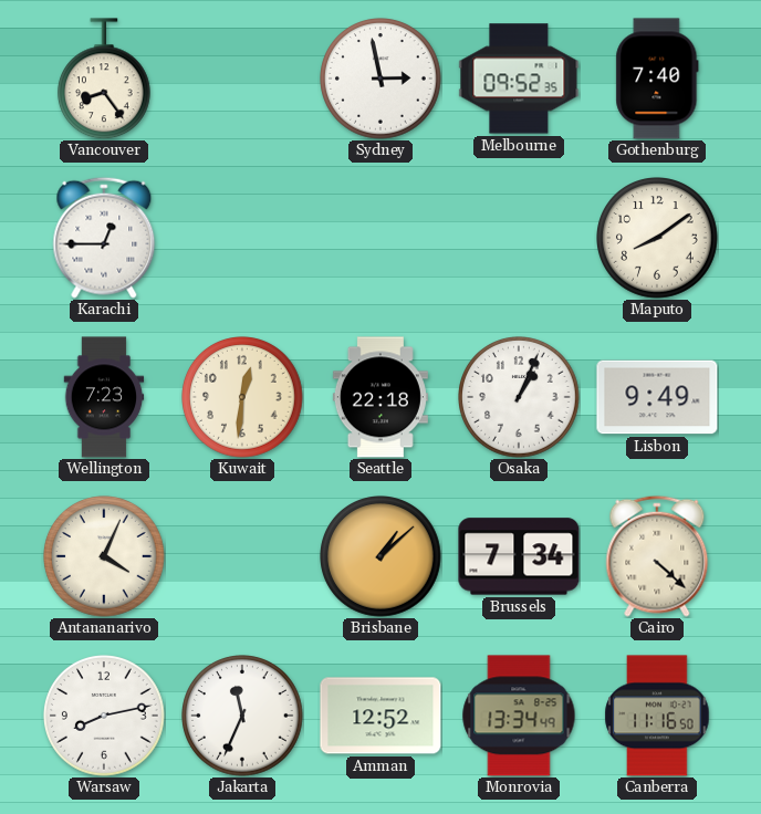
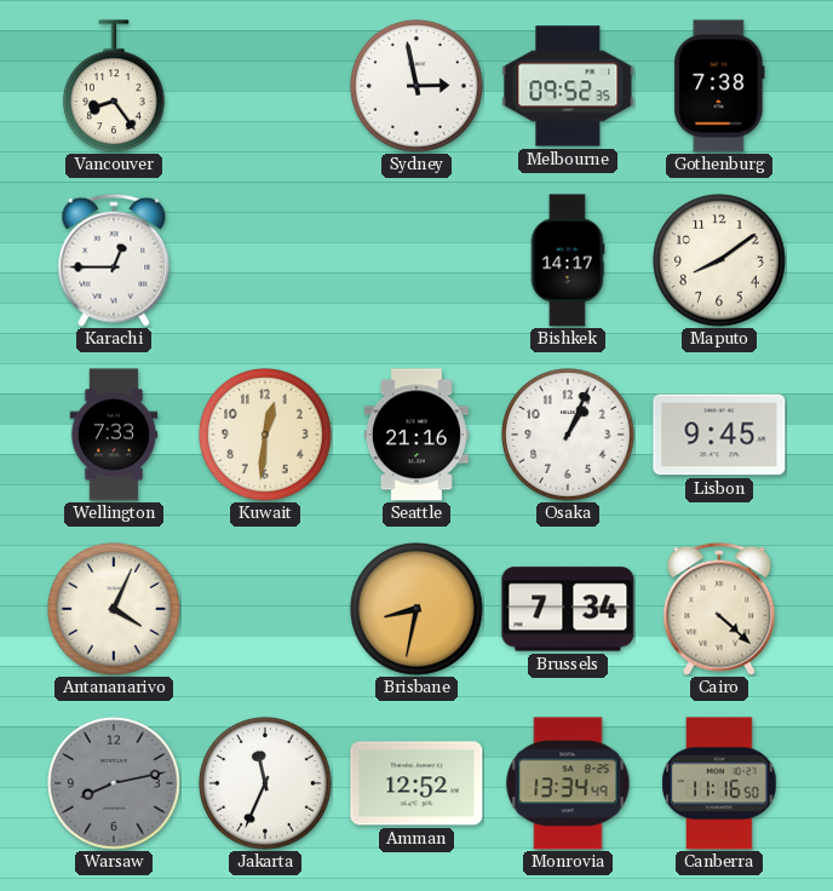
Gothenburg: 7:40 -> 7:38
Bishkek: none -> 14:17
Wellington: 7:23 -> 7:33
Seattle: 22:18 -> 21:16
Lisbon: 9:49 -> 9:45
Brisbane: 1:08 -> 8:32
Warsaw dial: white -> grey
